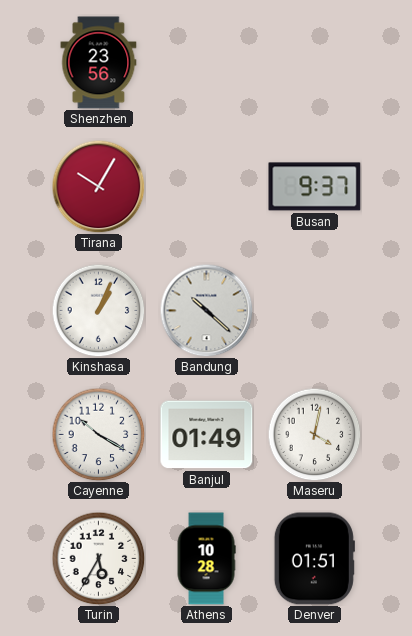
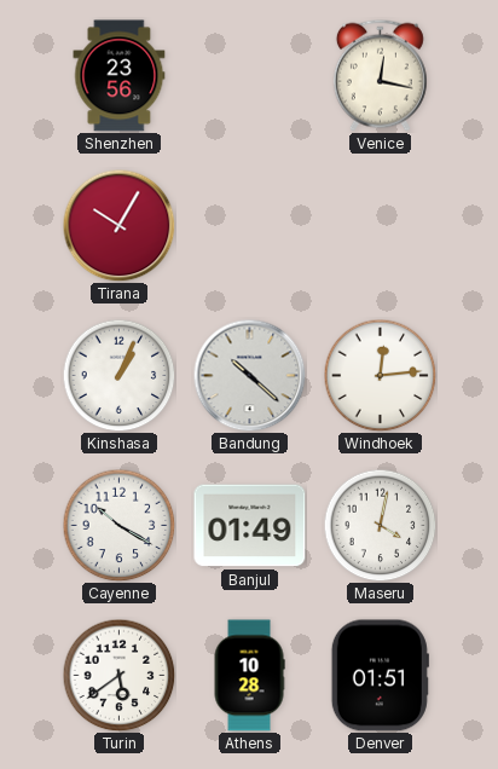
Venice: none -> 12:17
Busan: 9:37 -> none
Windhoek: none -> 12:14
Turin: 5:35 -> 5:39
